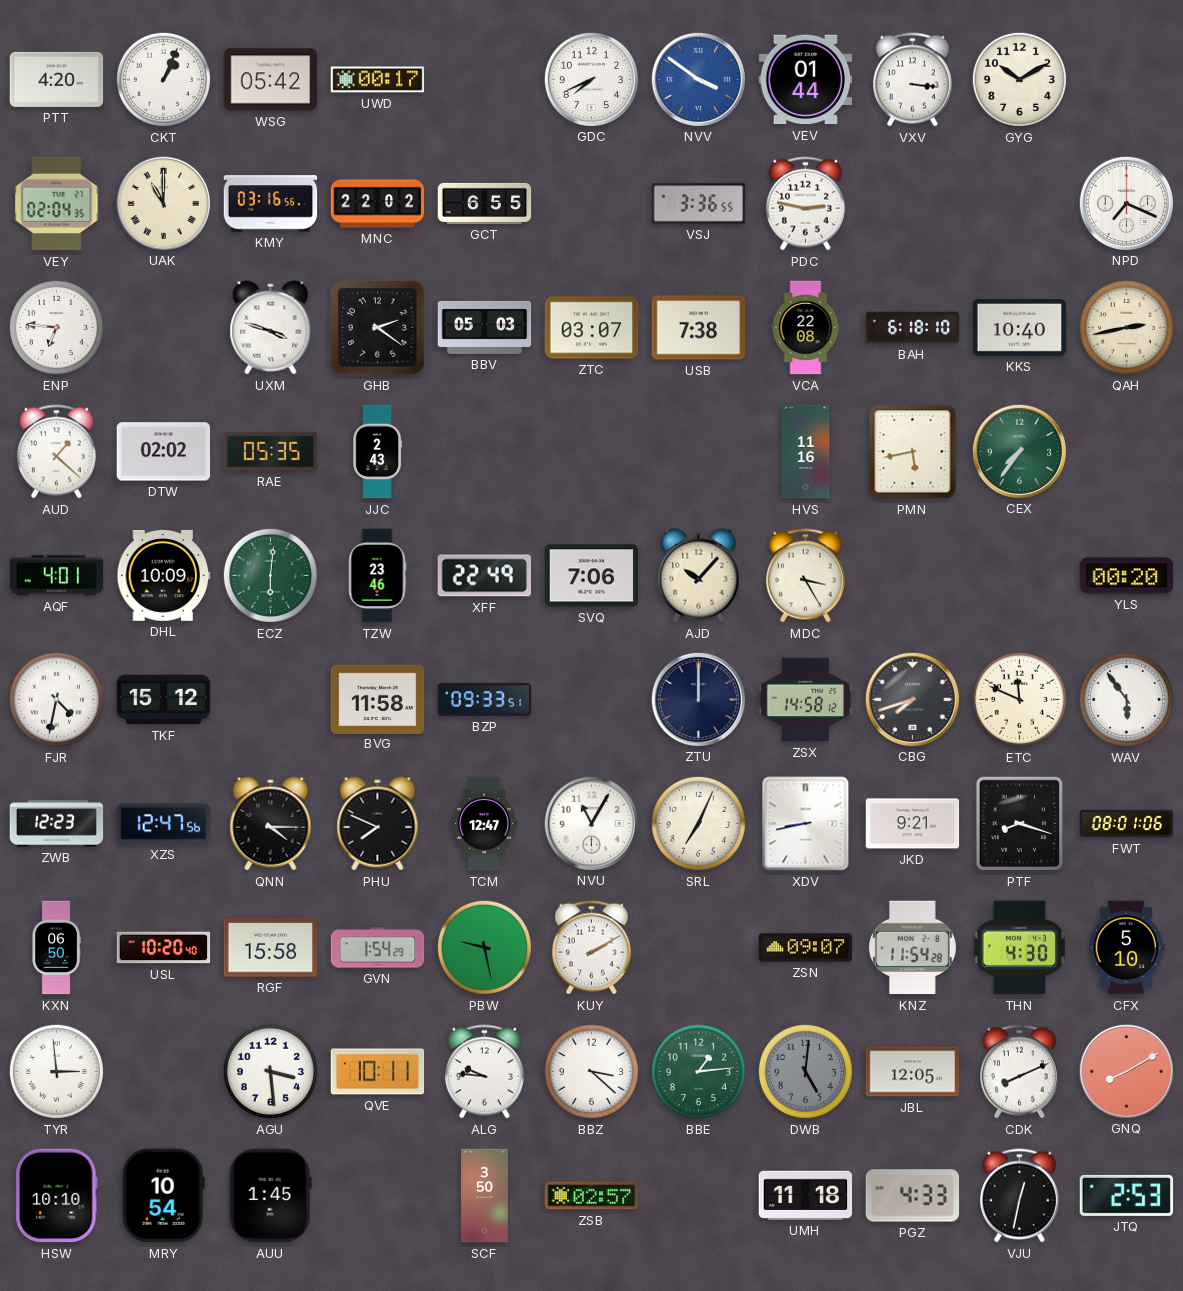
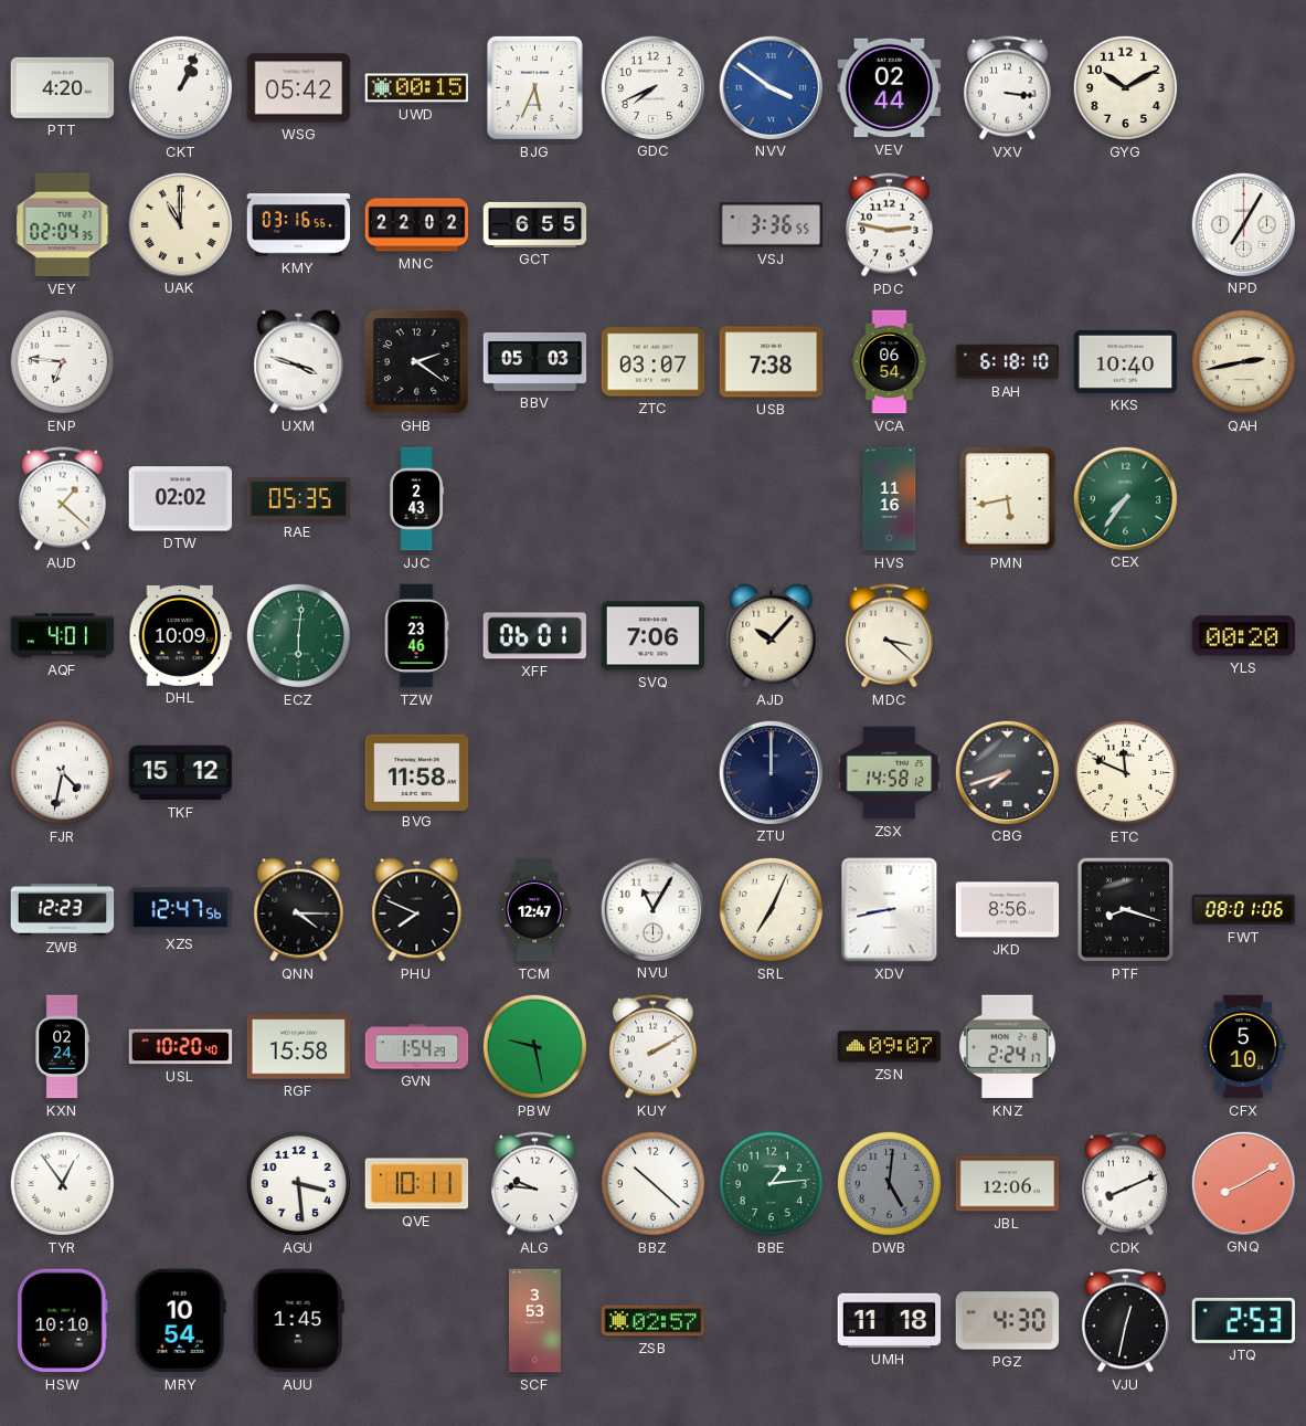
UWD: 00:17 -> 00:15
BJG: none -> 5:34
VEV: 01:44 -> 02:44
NPD: 7:19 -> 7:05
VCA: 22:08 -> 06:54
XFF: 22:49 -> 06:01
MDC: 3:25 -> 3:22
BZP: 09:33 -> none
WAV: 5:54 -> none
JKD: 9:21 -> 8:56
KXN: 06:50 -> 02:24
KNZ: 11:54 -> 2:24
THN: 4:30 -> none
TYR: 2:59 -> 12:54
BBZ: 3:22 -> 10:22
JBL: 12:05 -> 12:06
SCF: 3:50 -> 3:53
PGZ: 4:33 -> 4:30
